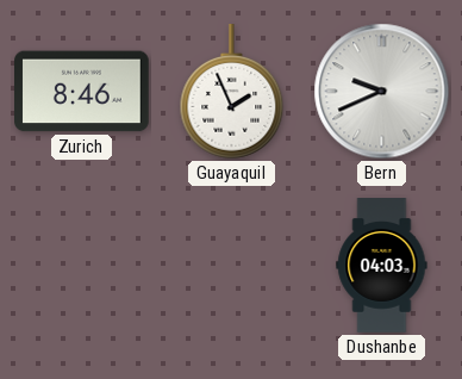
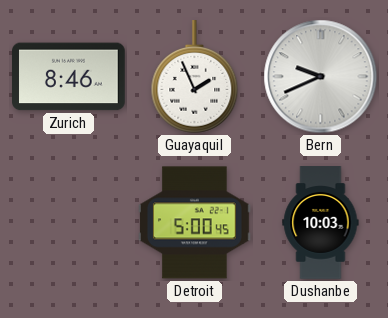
Detroit: none -> 5:00
Dushanbe: 04:03 -> 10:03
